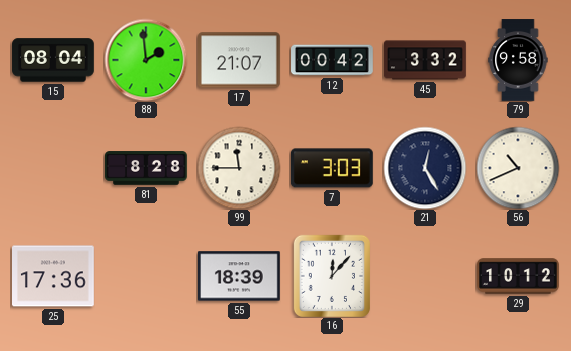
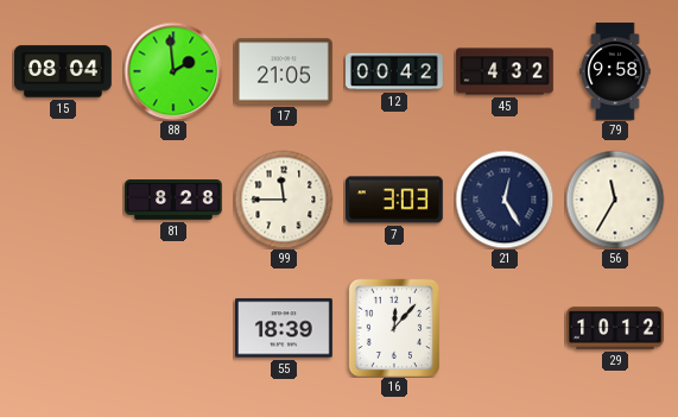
17: 21:07 -> 21:05
45: 3:32 -> 4:32
56: 10:41 -> 11:35
25: 17:36 -> none
